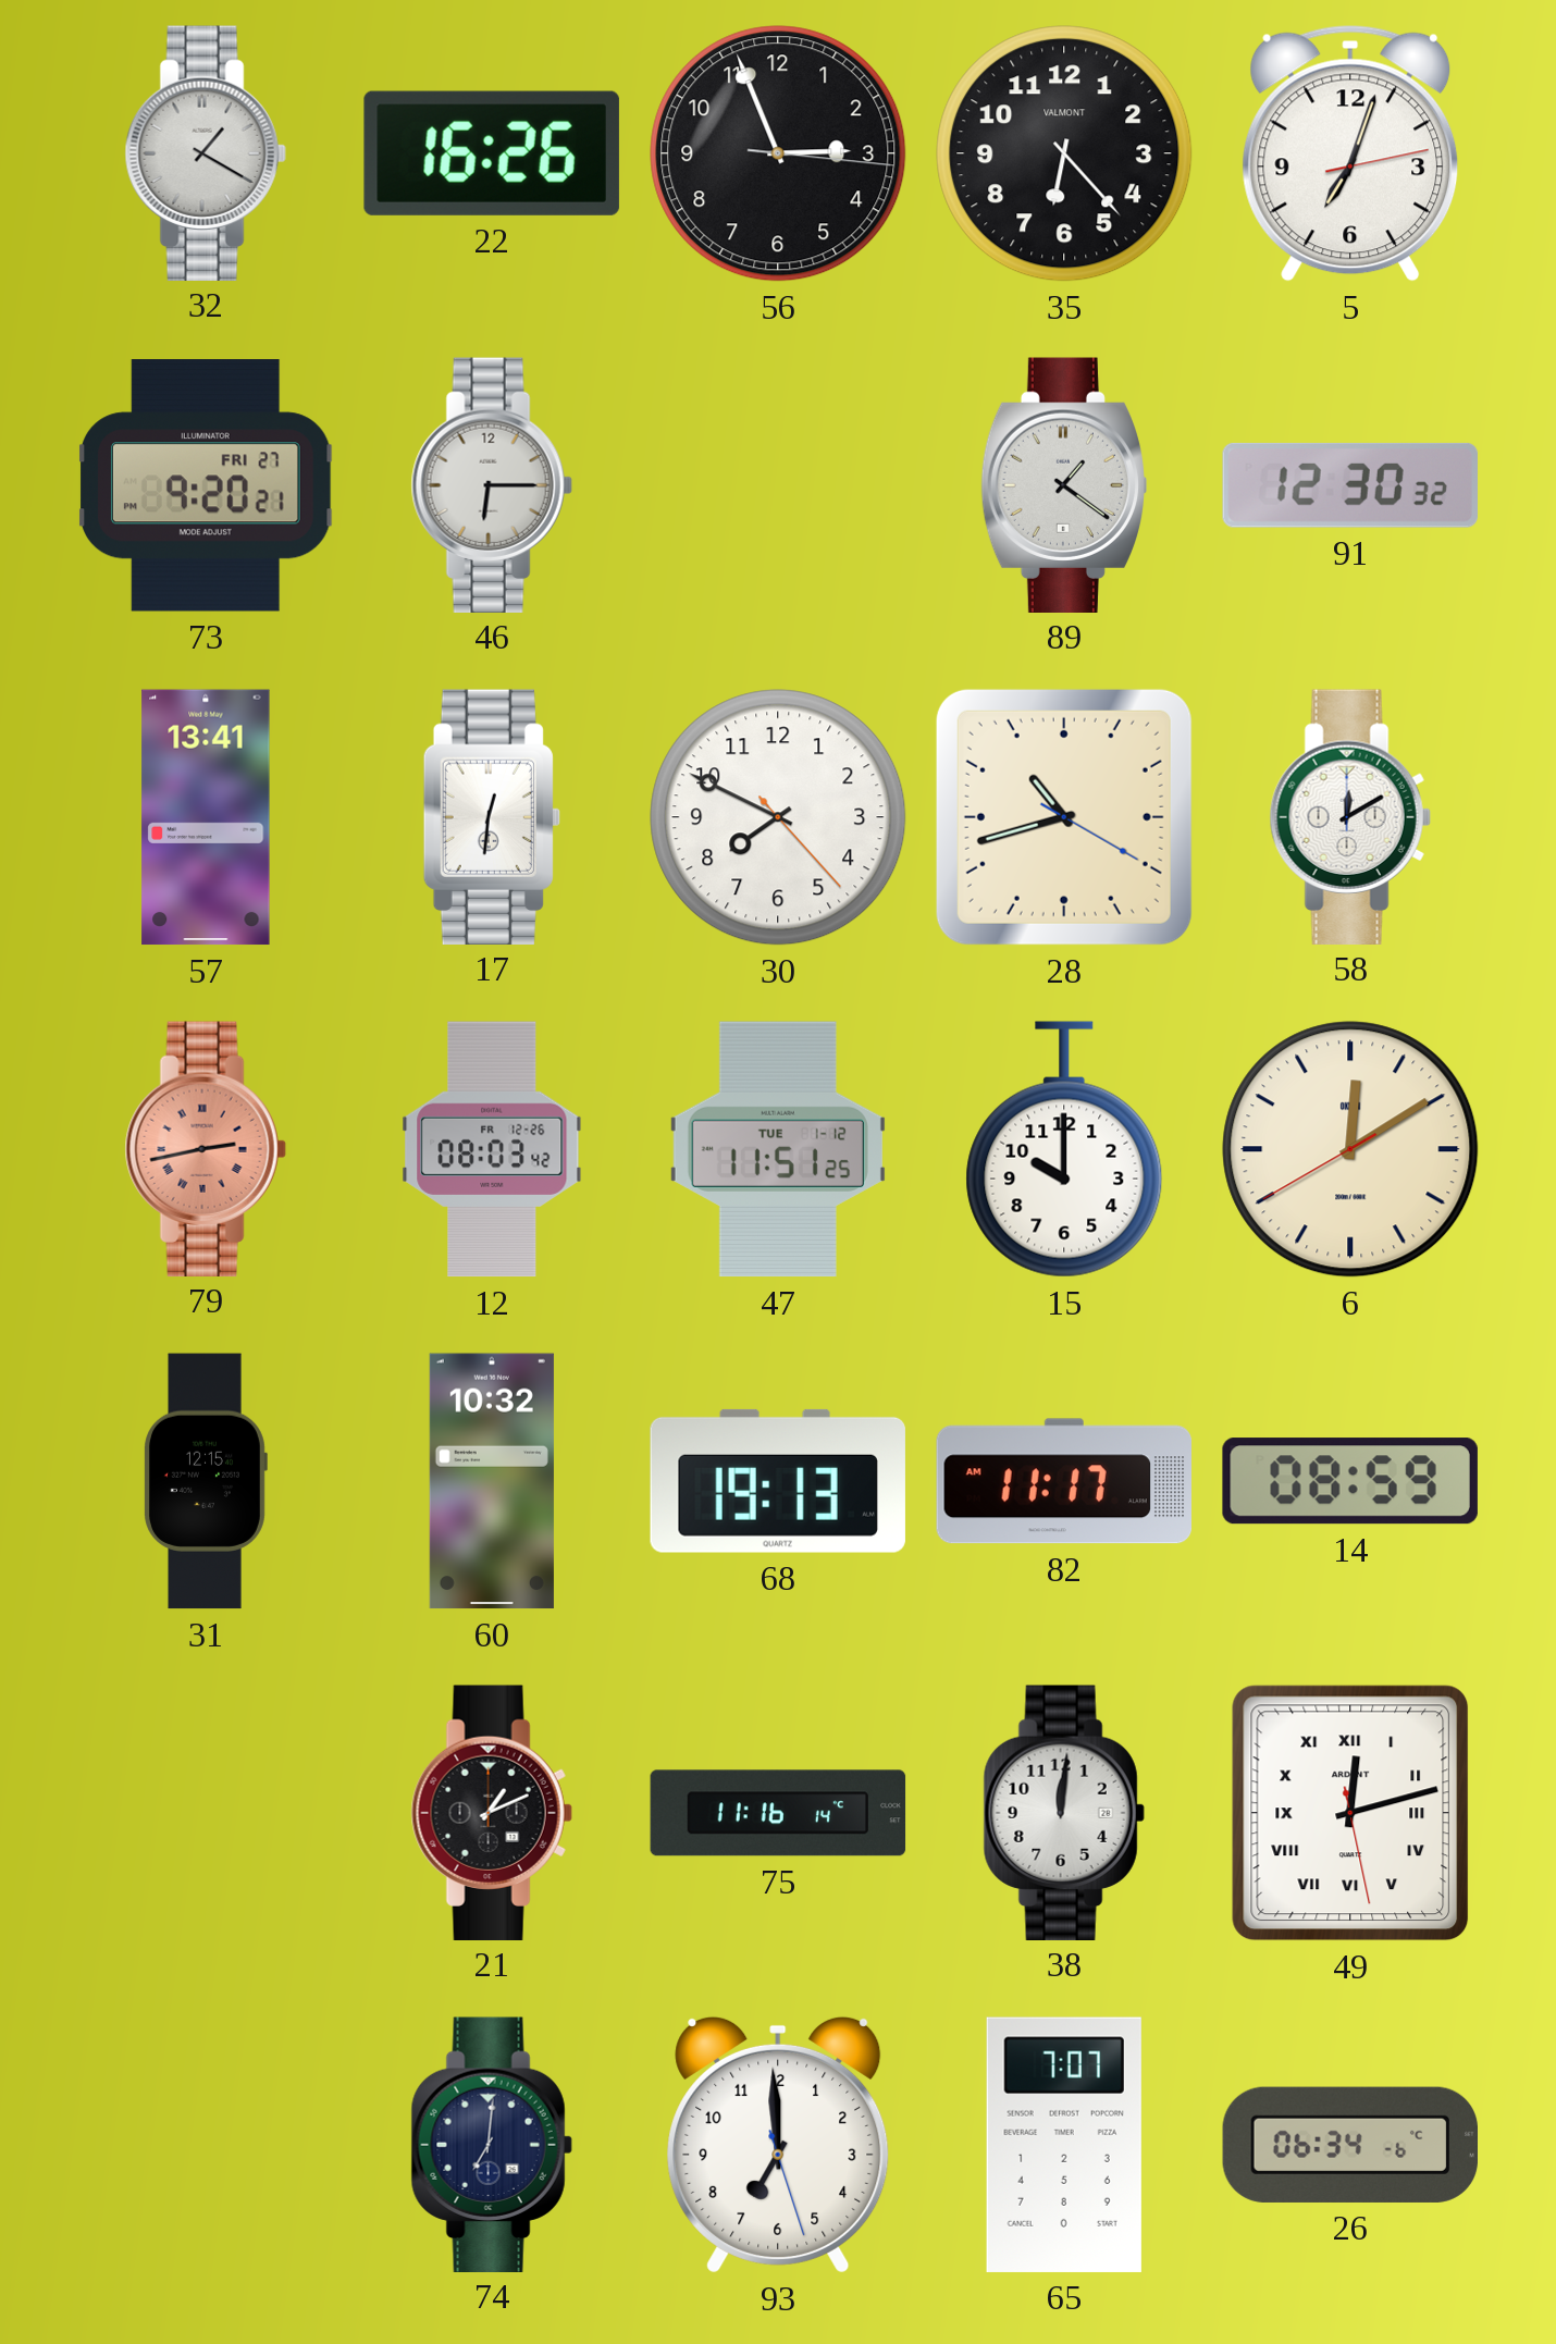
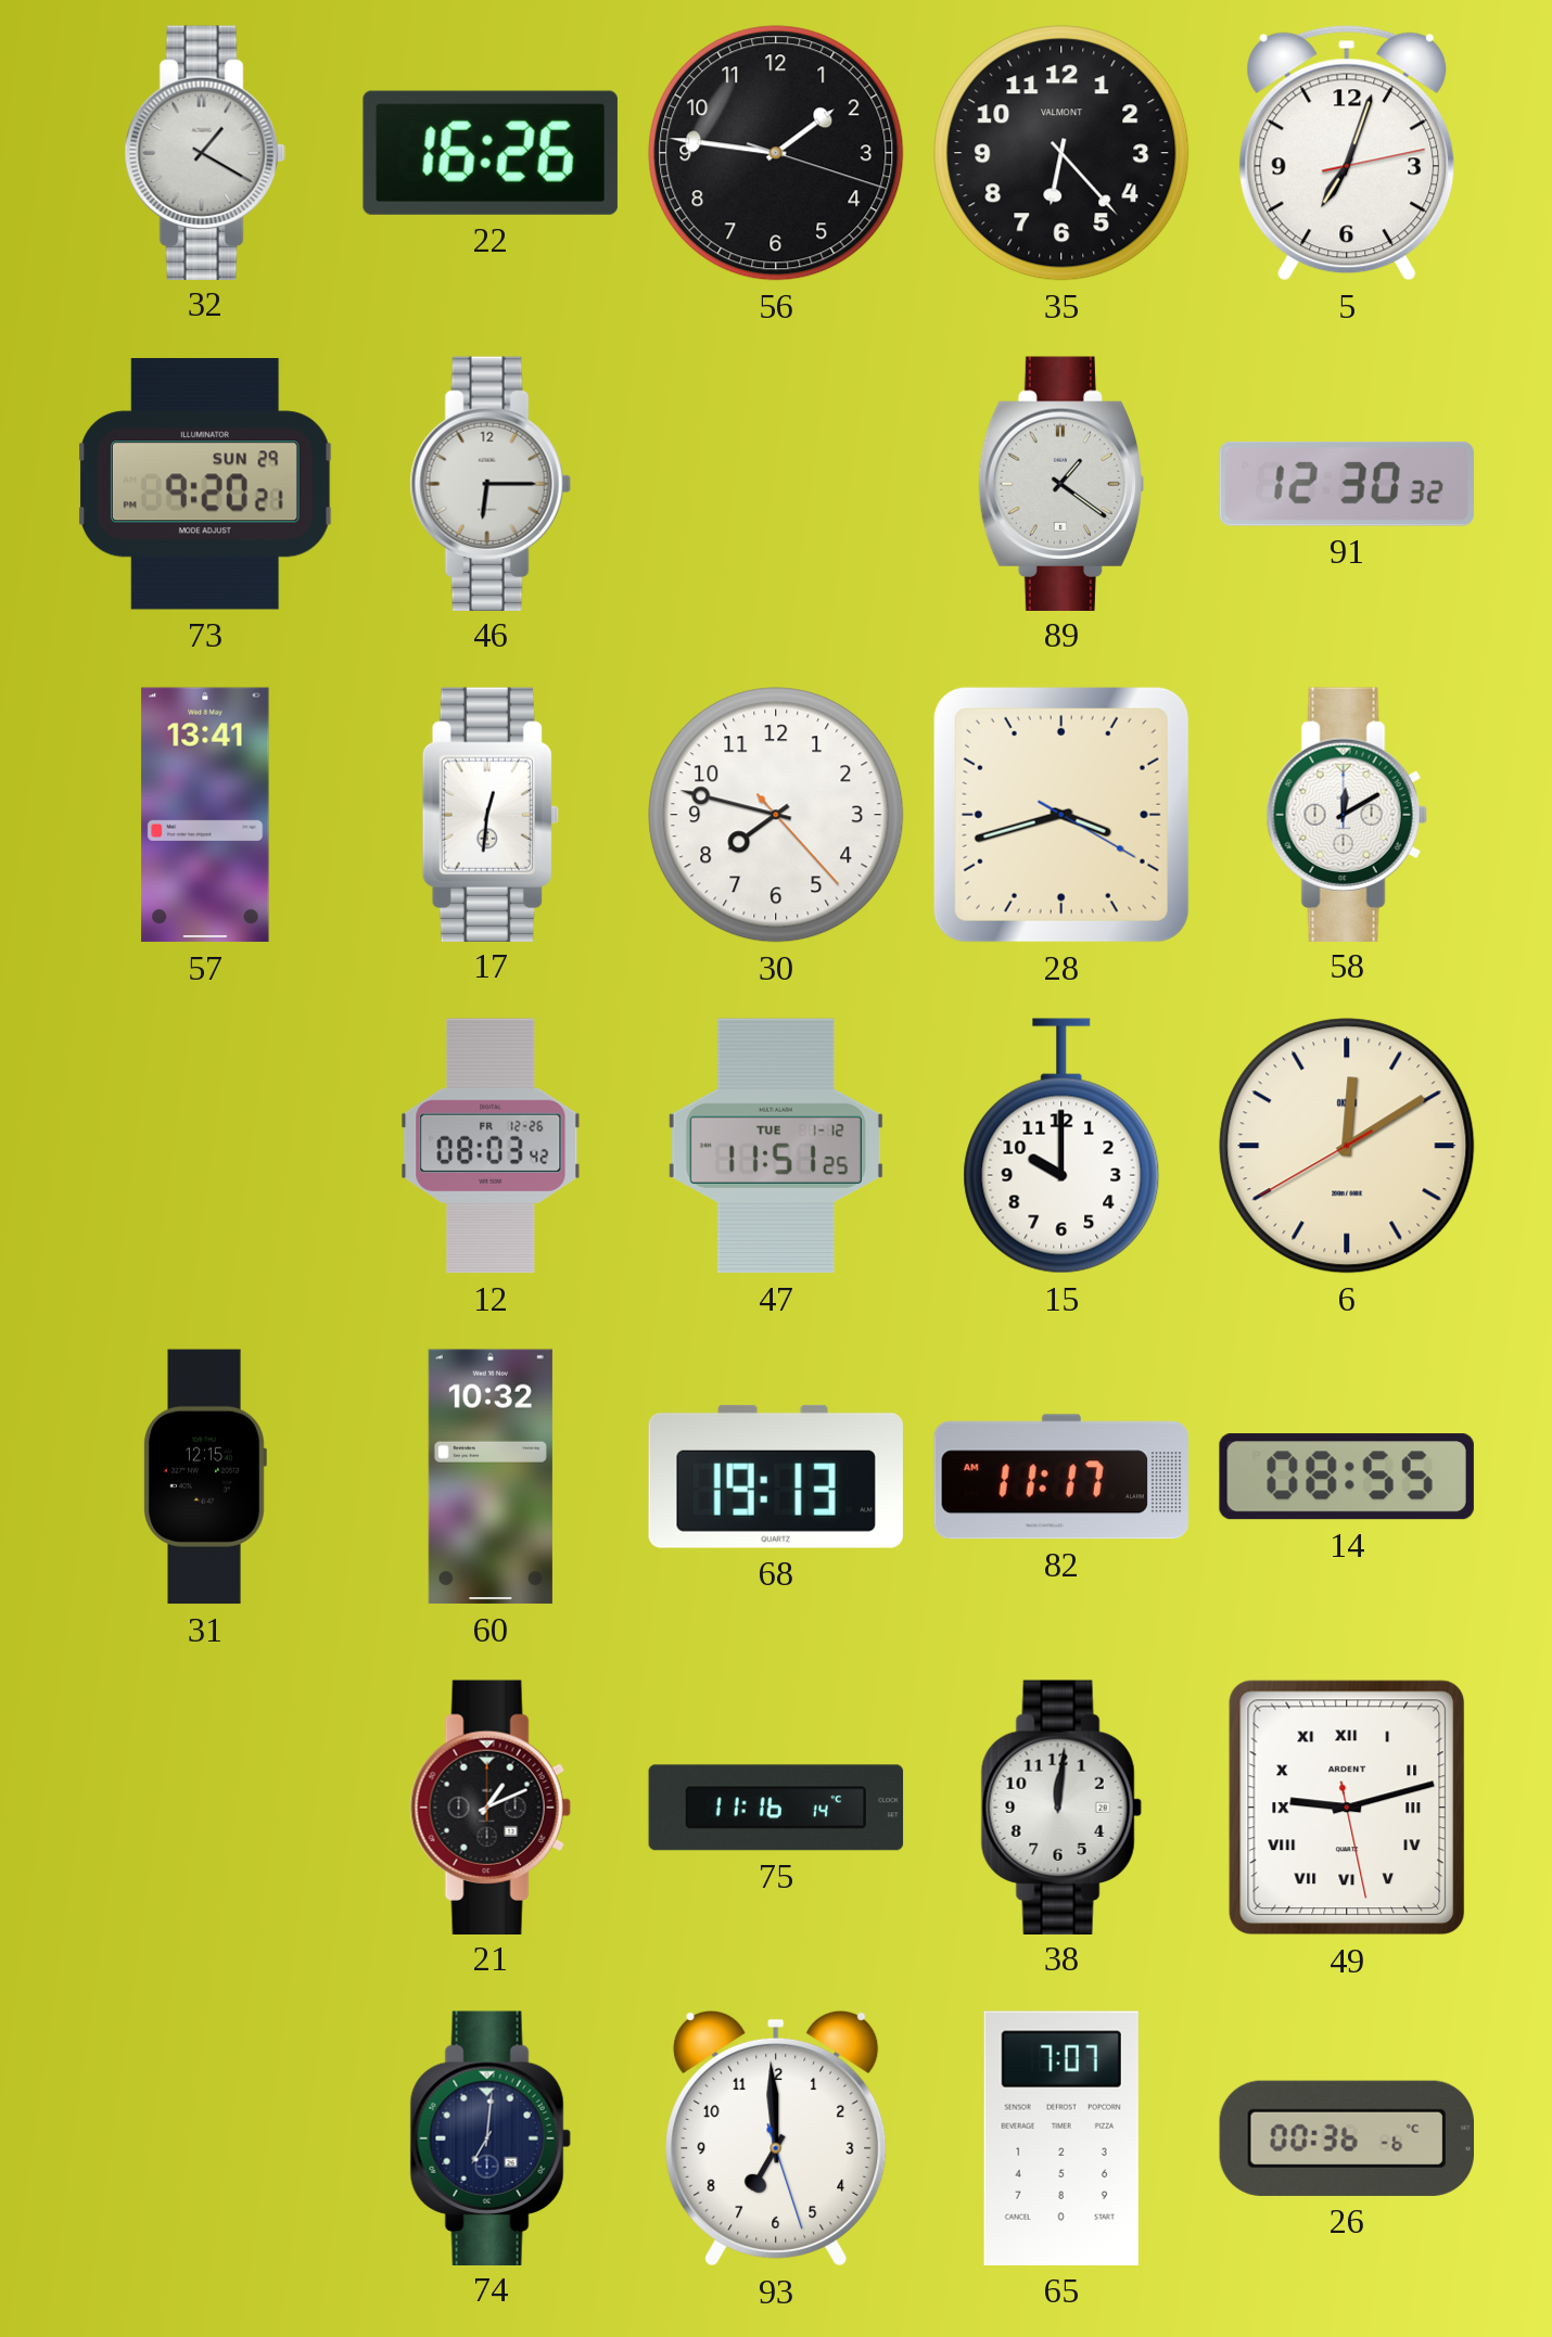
56: 2:56 -> 1:46
73 date: FRI 27 -> SUN 29
30: 7:49 -> 7:47
28: 10:42 -> 3:42
79: 2:43 -> none
14: 08:59 -> 08:55
49: 12:12 -> 9:12
26: 06:34 -> 00:36
